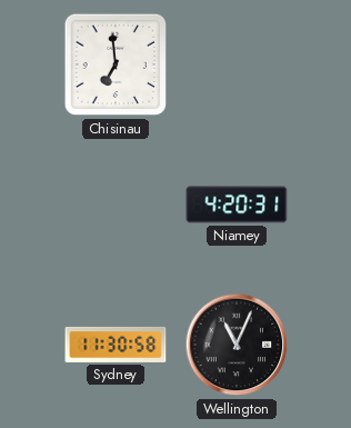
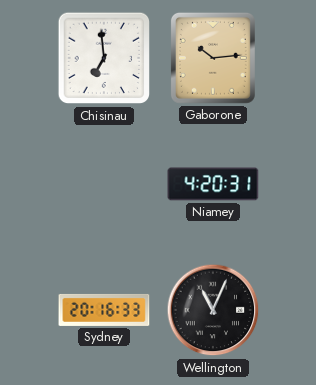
Gaborone: none -> 10:14
Sydney: 11:30 -> 20:16
